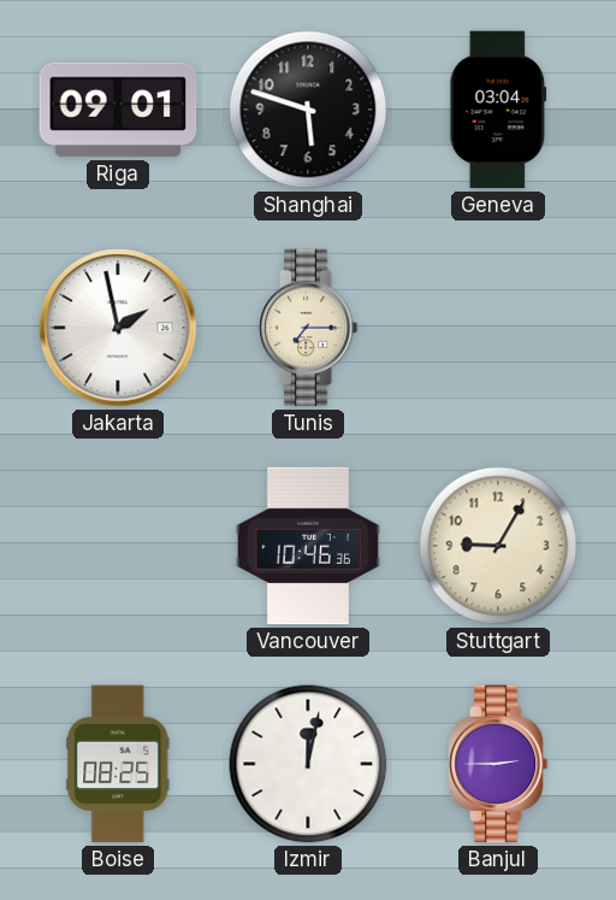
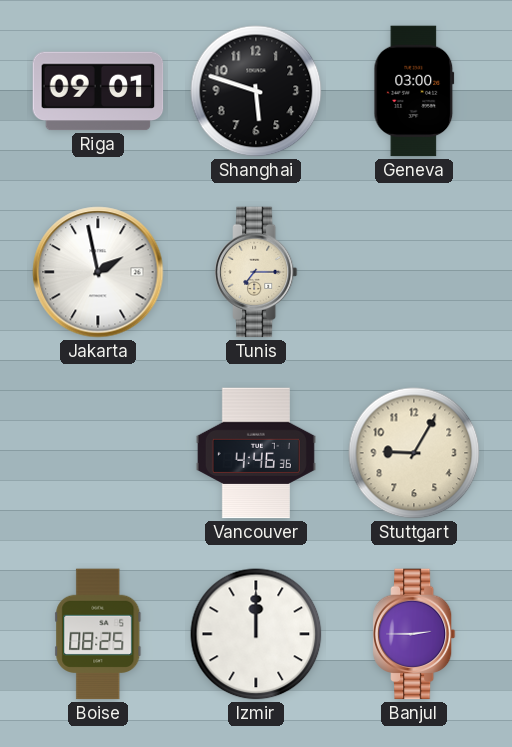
Geneva: 03:04 -> 03:00
Vancouver: 10:46 -> 4:46
Izmir: 12:02 -> 12:00
